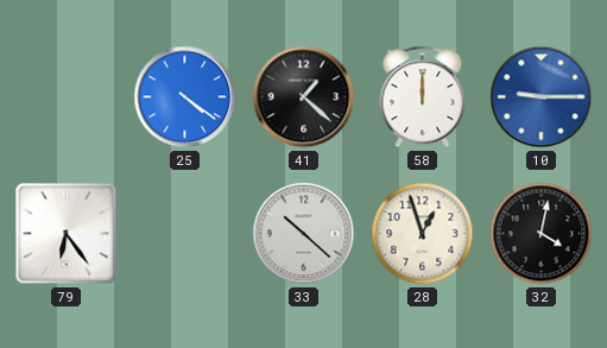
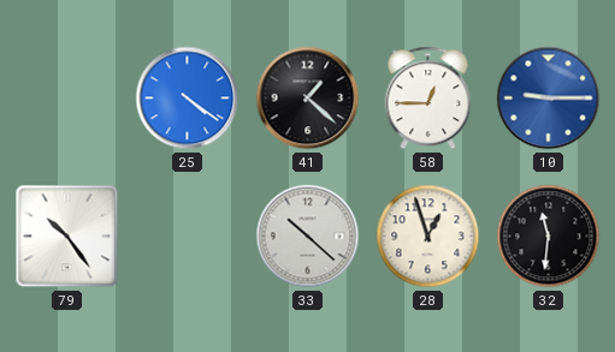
58: 12:00 -> 12:45
79: 6:24 -> 10:24
32: 4:02 -> 11:31
